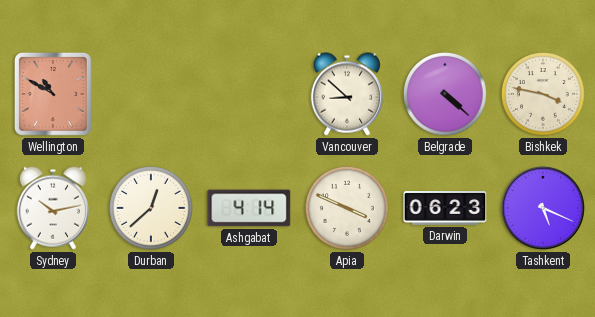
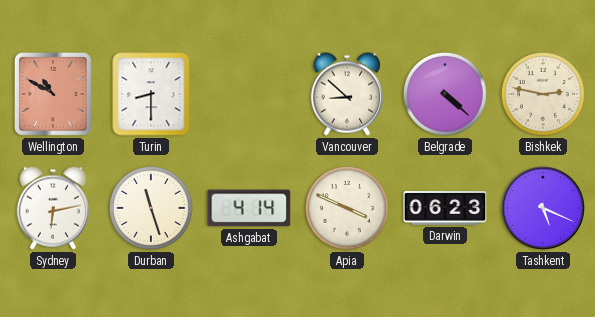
Turin: none -> 8:30
Bishkek: 3:47 -> 2:47
Sydney: 10:13 -> 6:13
Durban: 12:38 -> 11:27
